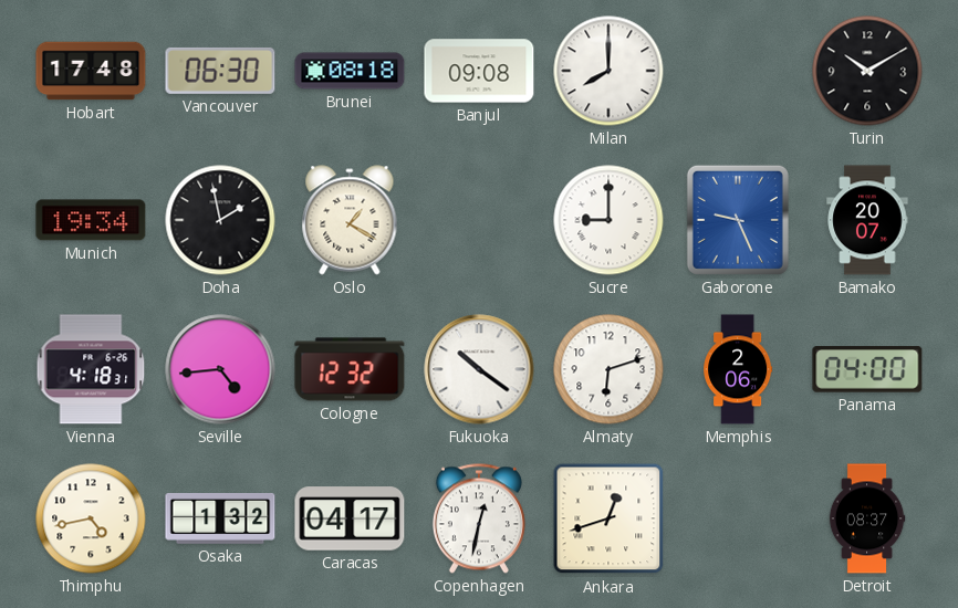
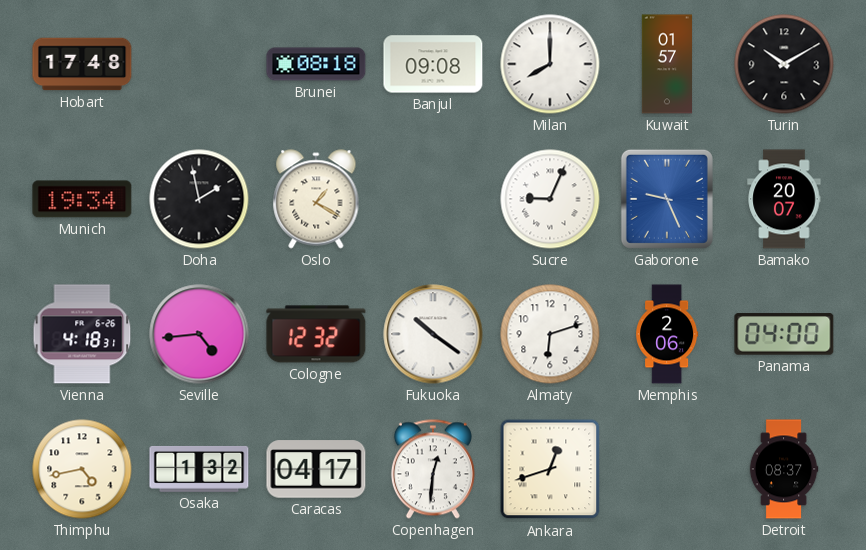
Vancouver: 06:30 -> none
Kuwait: none -> 01:57
Sucre: 9:00 -> 9:04
Copenhagen: 12:32 -> 12:31
